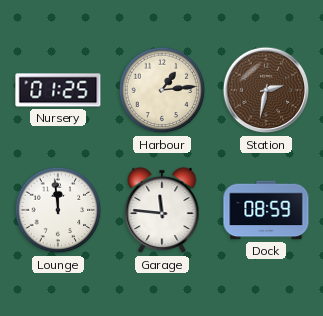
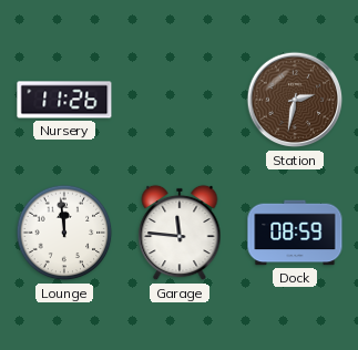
Nursery: 01:25 -> 11:26
Harbour: 1:14 -> none
